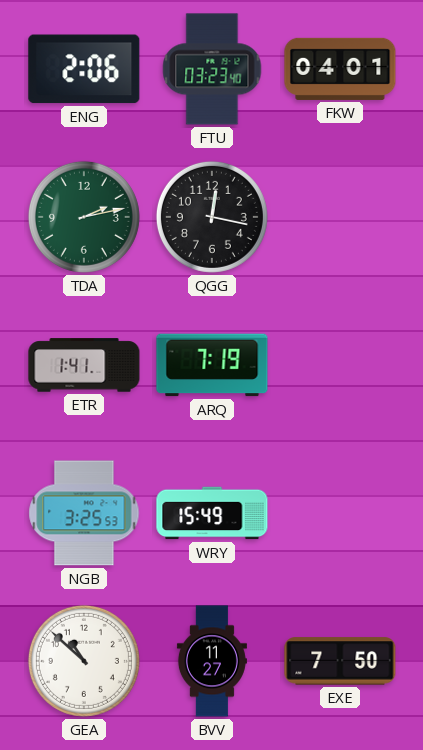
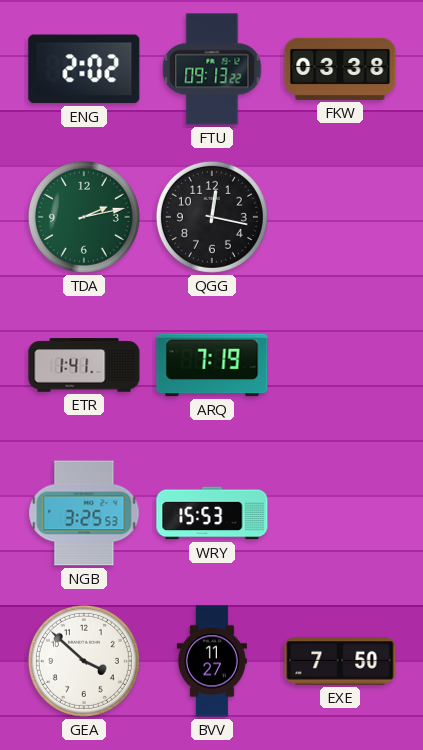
ENG: 2:06 -> 2:02
FTU: 03:23 -> 09:13
FKW: 04:01 -> 03:38
WRY: 15:49 -> 15:53
GEA: 10:52 -> 3:52
